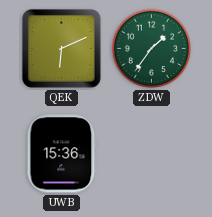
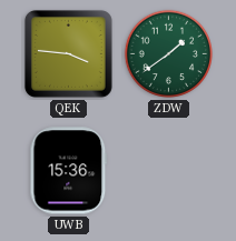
QEK: 6:11 -> 3:46
ZDW: 1:36 -> 1:39
